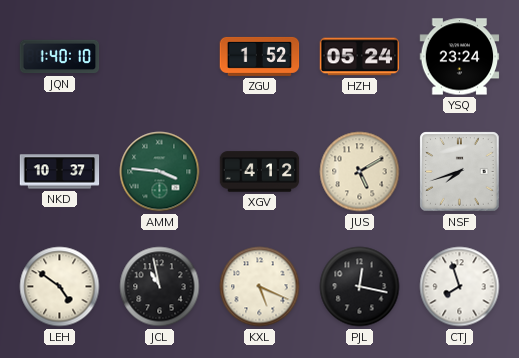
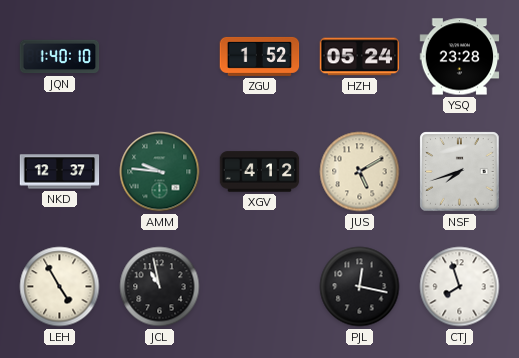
YSQ: 23:24 -> 23:28
NKD: 10:37 -> 12:37
AMM: 3:46 -> 9:46
LEH: 4:51 -> 4:55
KXL: 5:19 -> none
